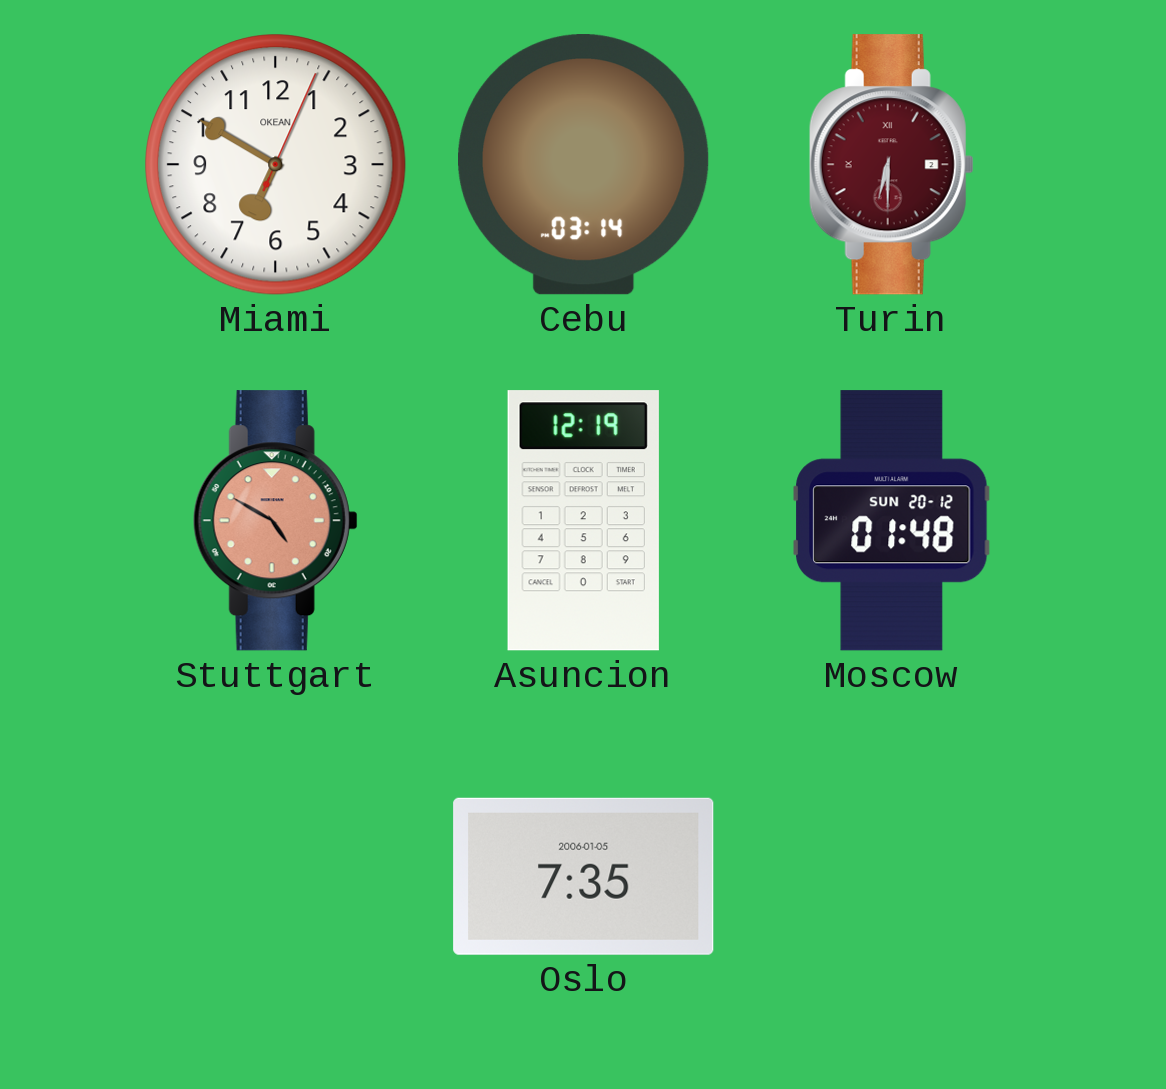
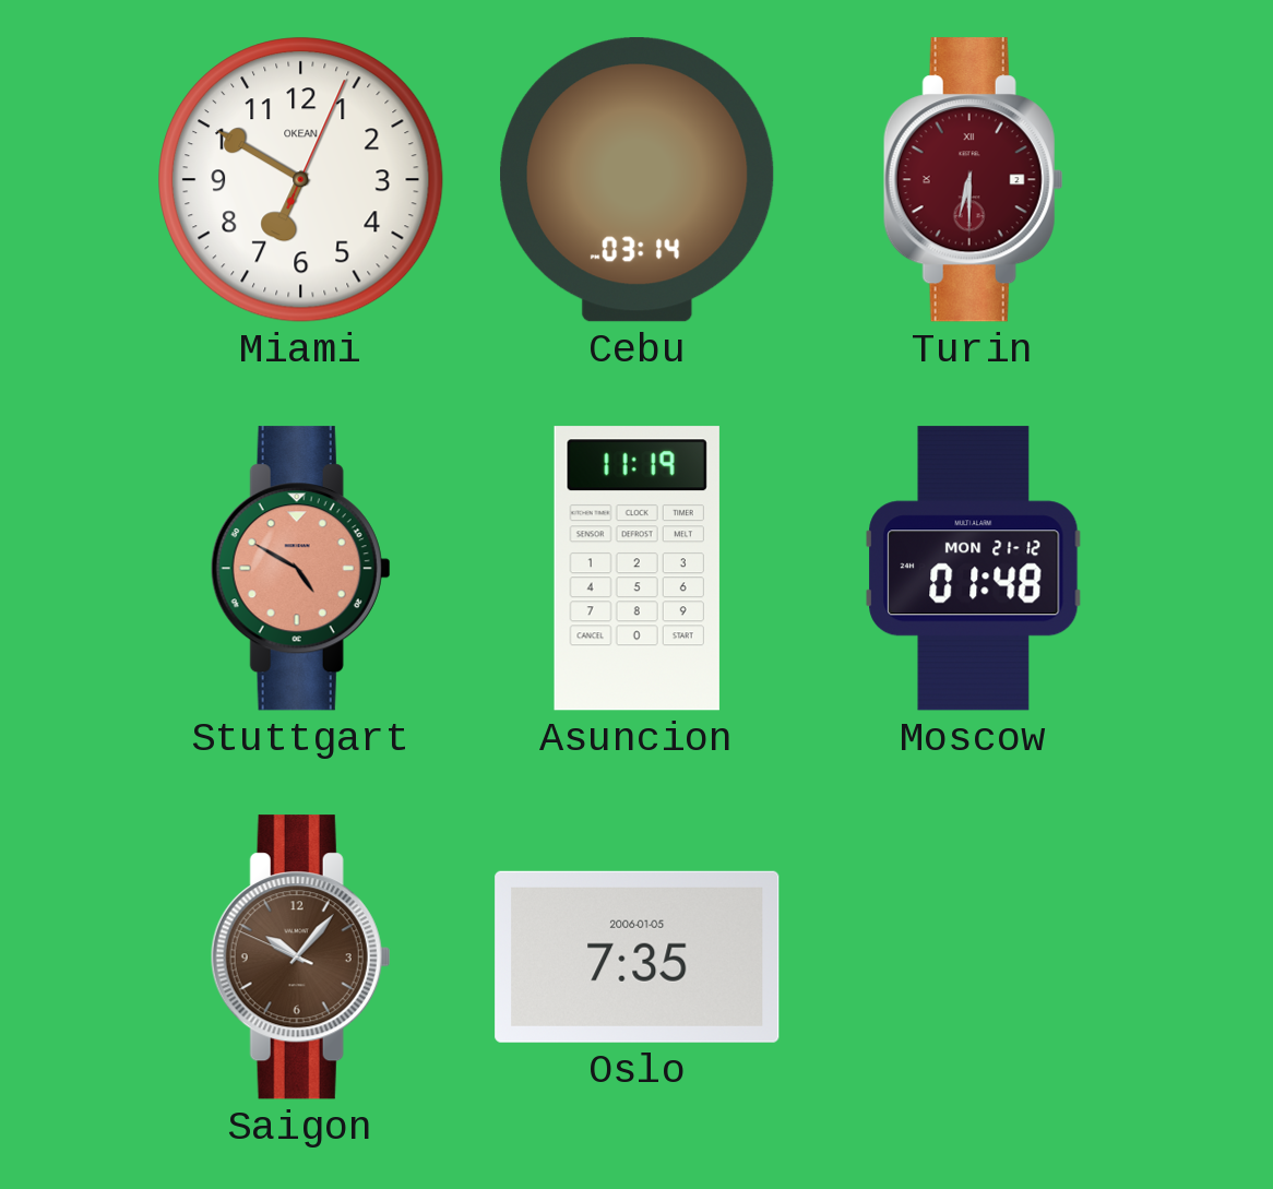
Asuncion: 12:19 -> 11:19
Moscow date: SUN 20-12 -> MON 21-12
Saigon: none -> 10:06
